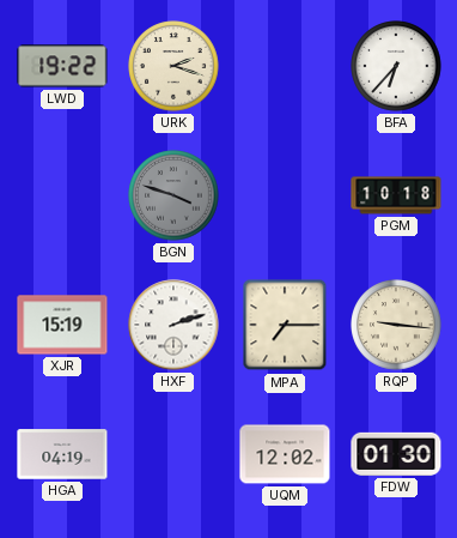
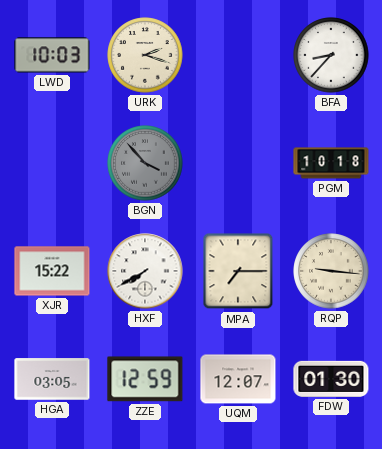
LWD: 19:22 -> 10:03
BFA: 6:37 -> 8:37
BGN: 3:48 -> 3:53
XJR: 15:19 -> 15:22
HXF: 2:12 -> 7:40
HGA: 04:19 -> 03:05
ZZE: none -> 12:59
UQM: 12:02 -> 12:07
